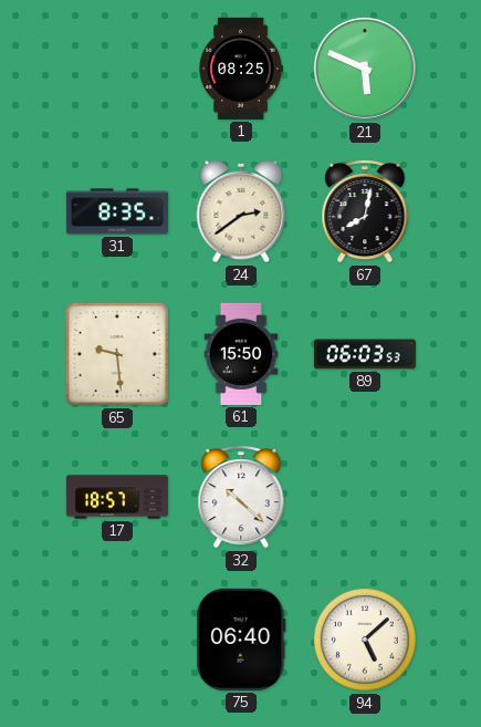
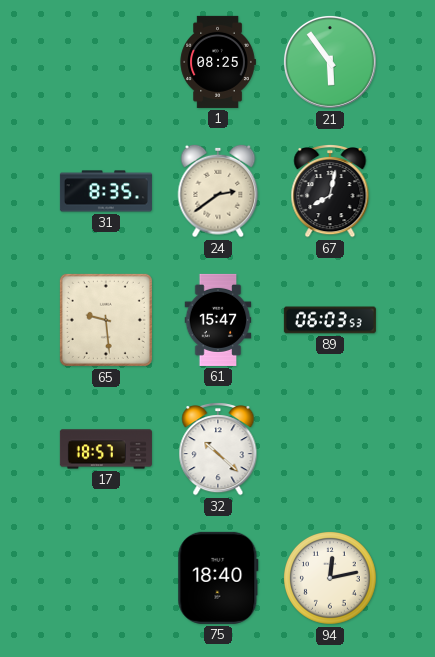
21: 5:49 -> 5:54
61: 15:50 -> 15:47
75: 06:40 -> 18:40
94: 5:08 -> 12:13
